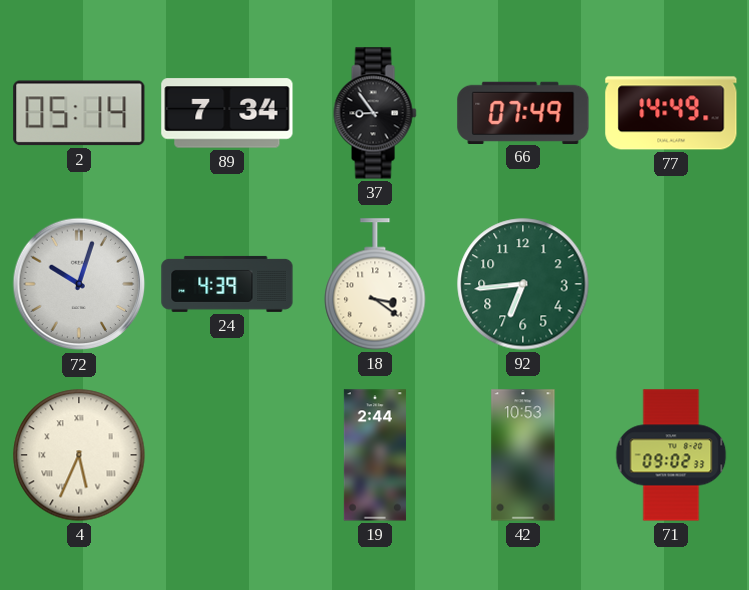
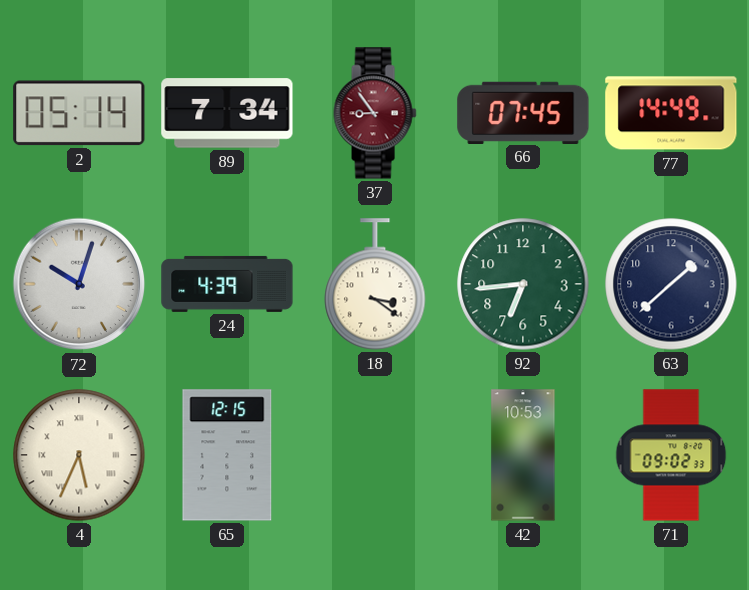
37 dial: black -> burgundy
66: 07:49 -> 07:45
63: none -> 1:38
65: none -> 12:15
19: 2:44 -> none
